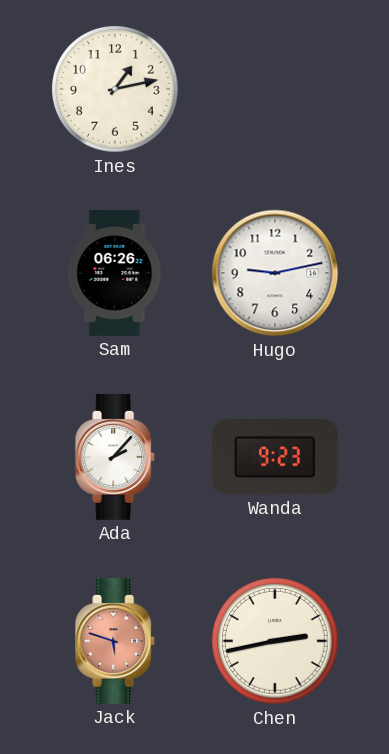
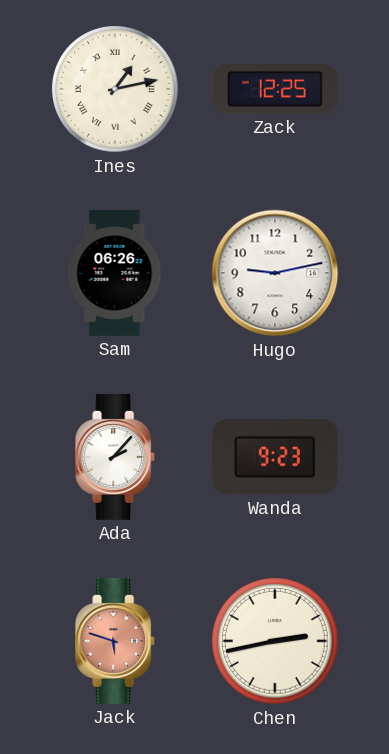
Ines numerals: Arabic -> Roman
Zack: none -> 12:25
